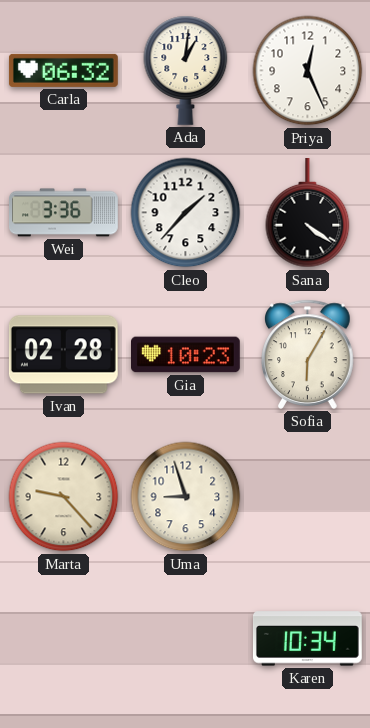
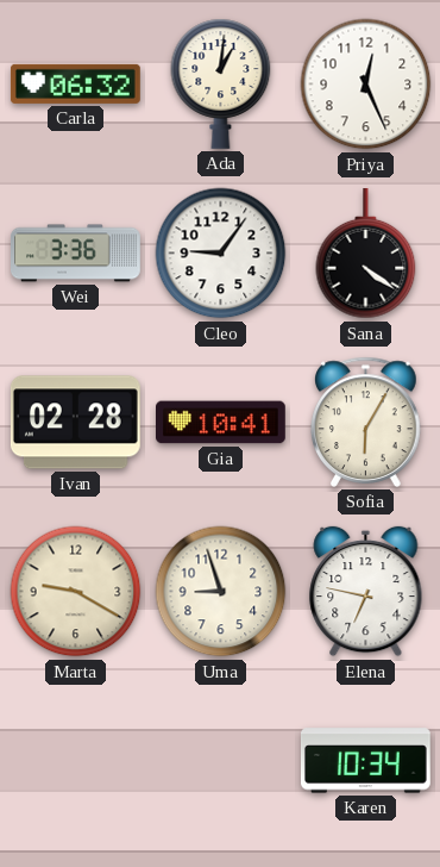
Cleo: 1:37 -> 9:06
Gia: 10:23 -> 10:41
Marta: 9:23 -> 9:20
Elena: none -> 6:47
